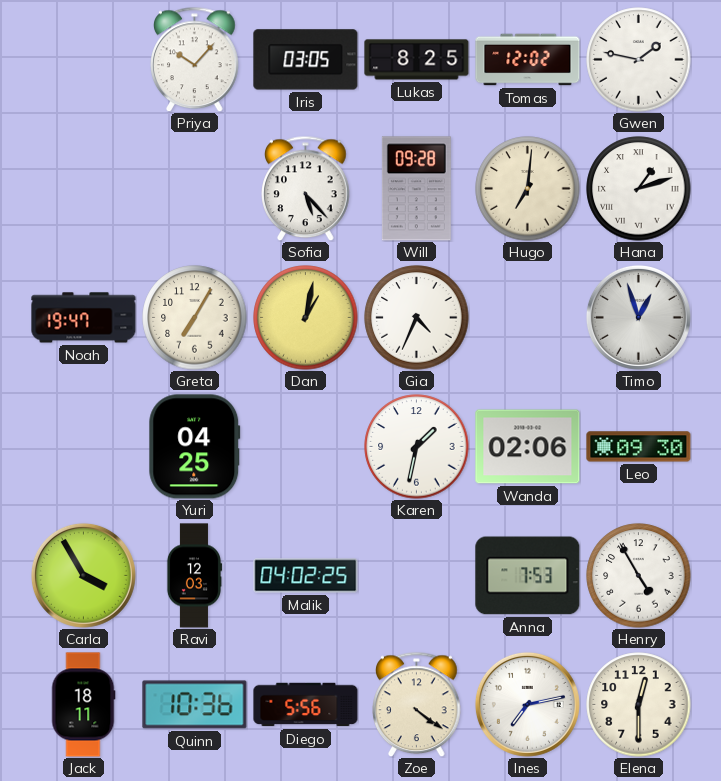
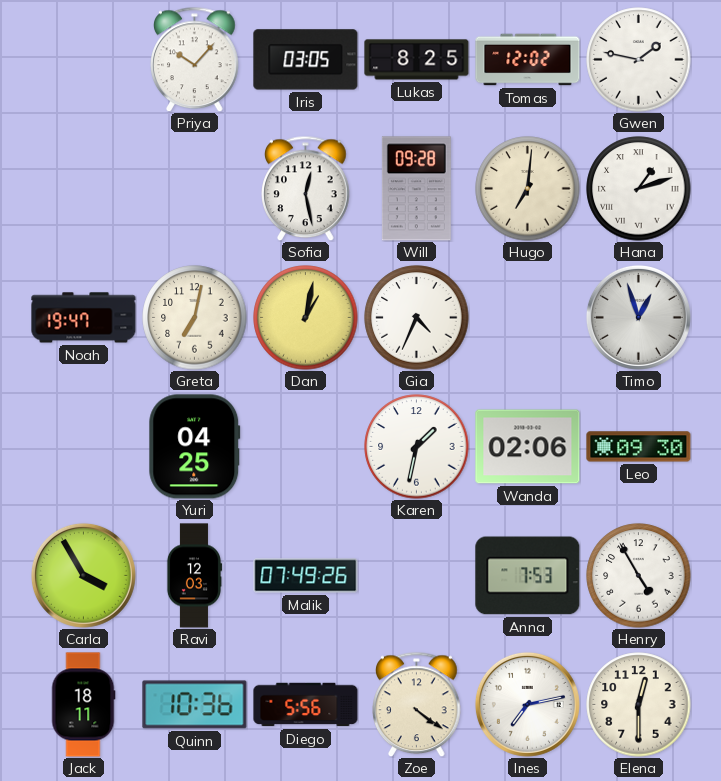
Sofia: 5:23 -> 12:28
Greta: 7:05 -> 7:02
Malik: 04:02 -> 07:49
